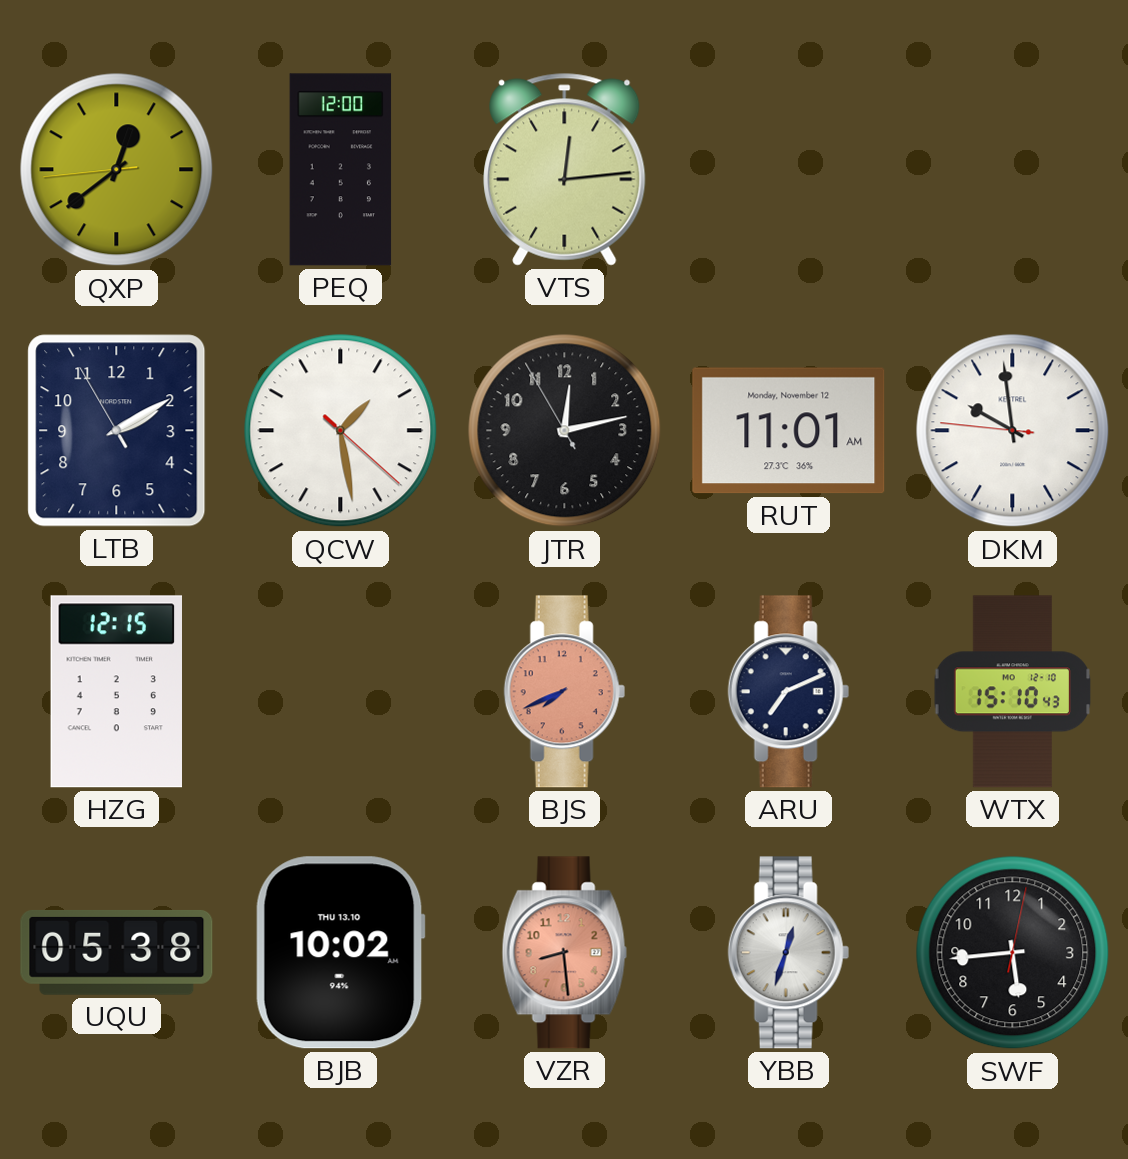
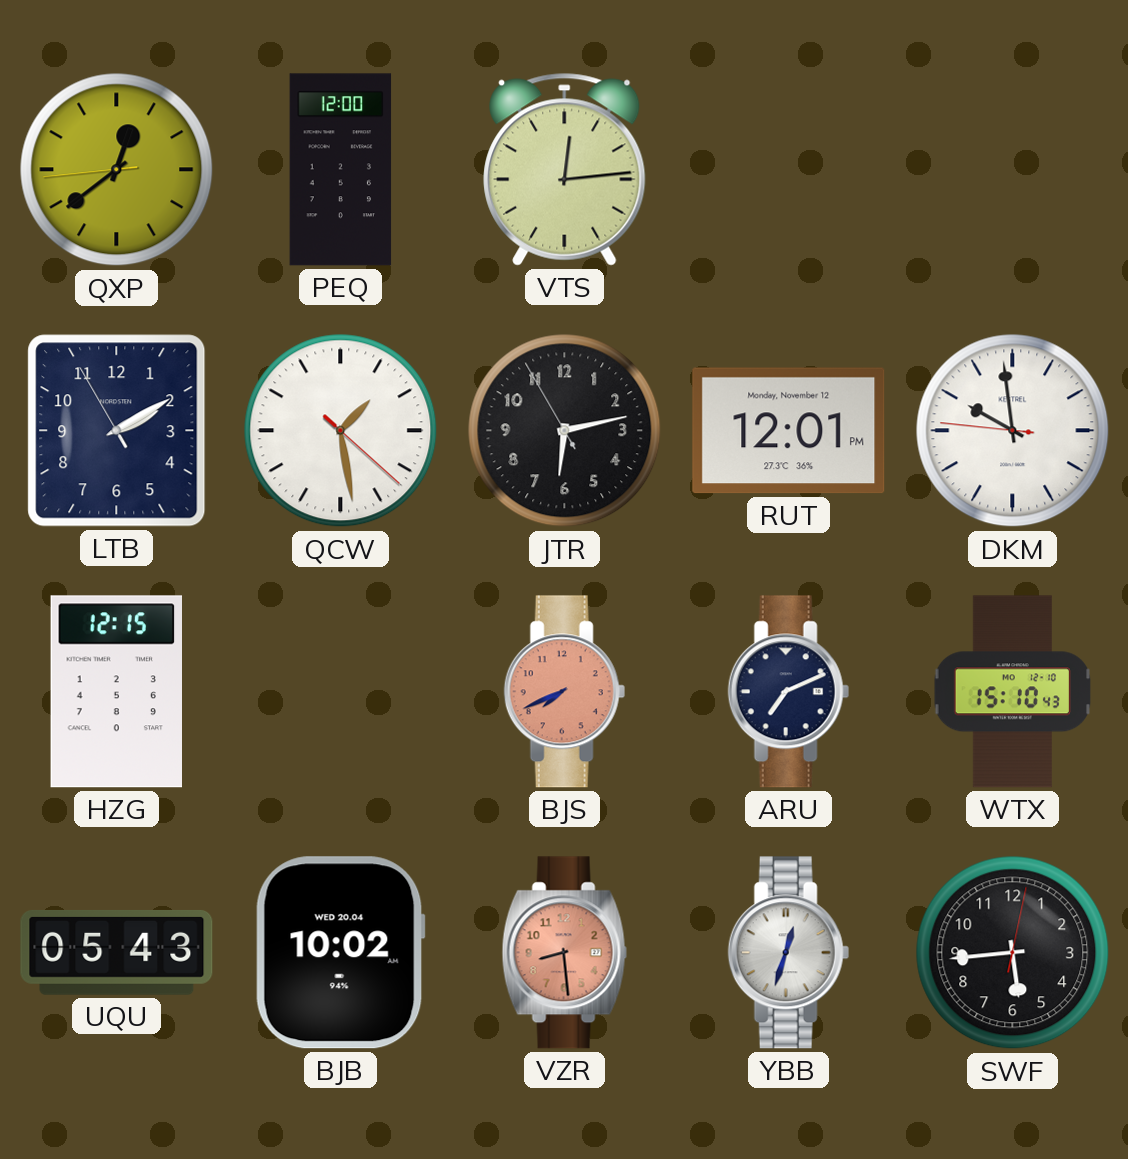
JTR: 12:12 -> 6:12
RUT: 11:01 -> 12:01
UQU: 05:38 -> 05:43
BJB date: THU 13.10 -> WED 20.04
